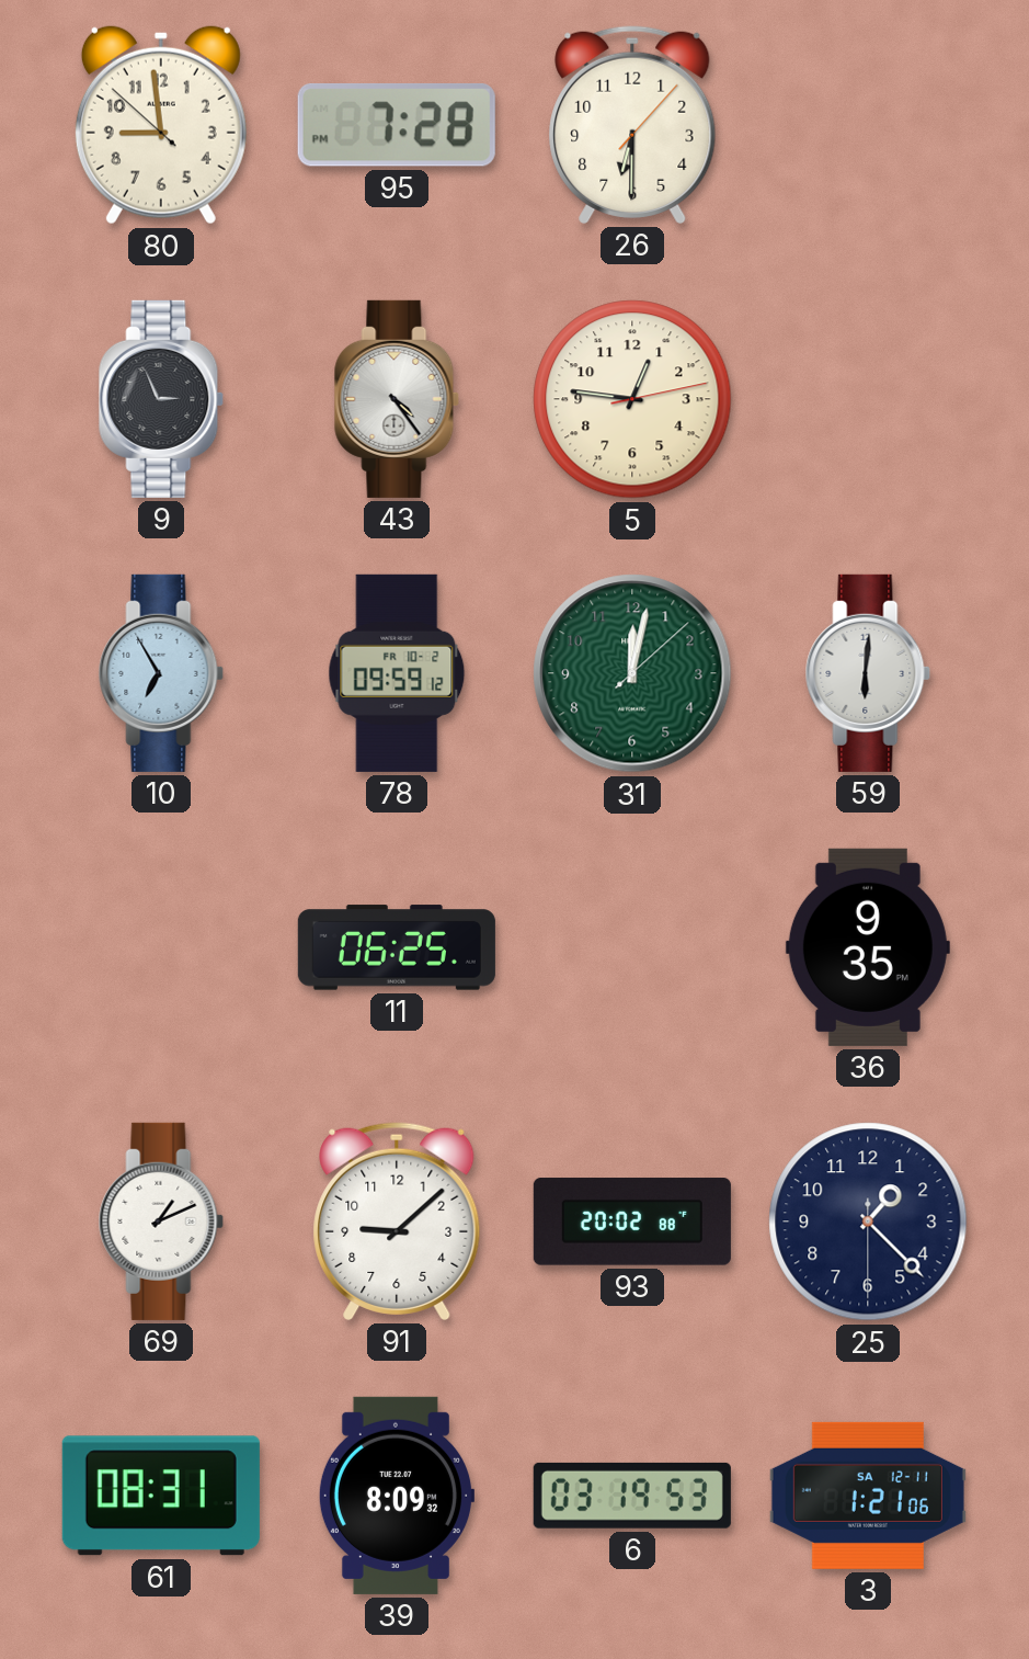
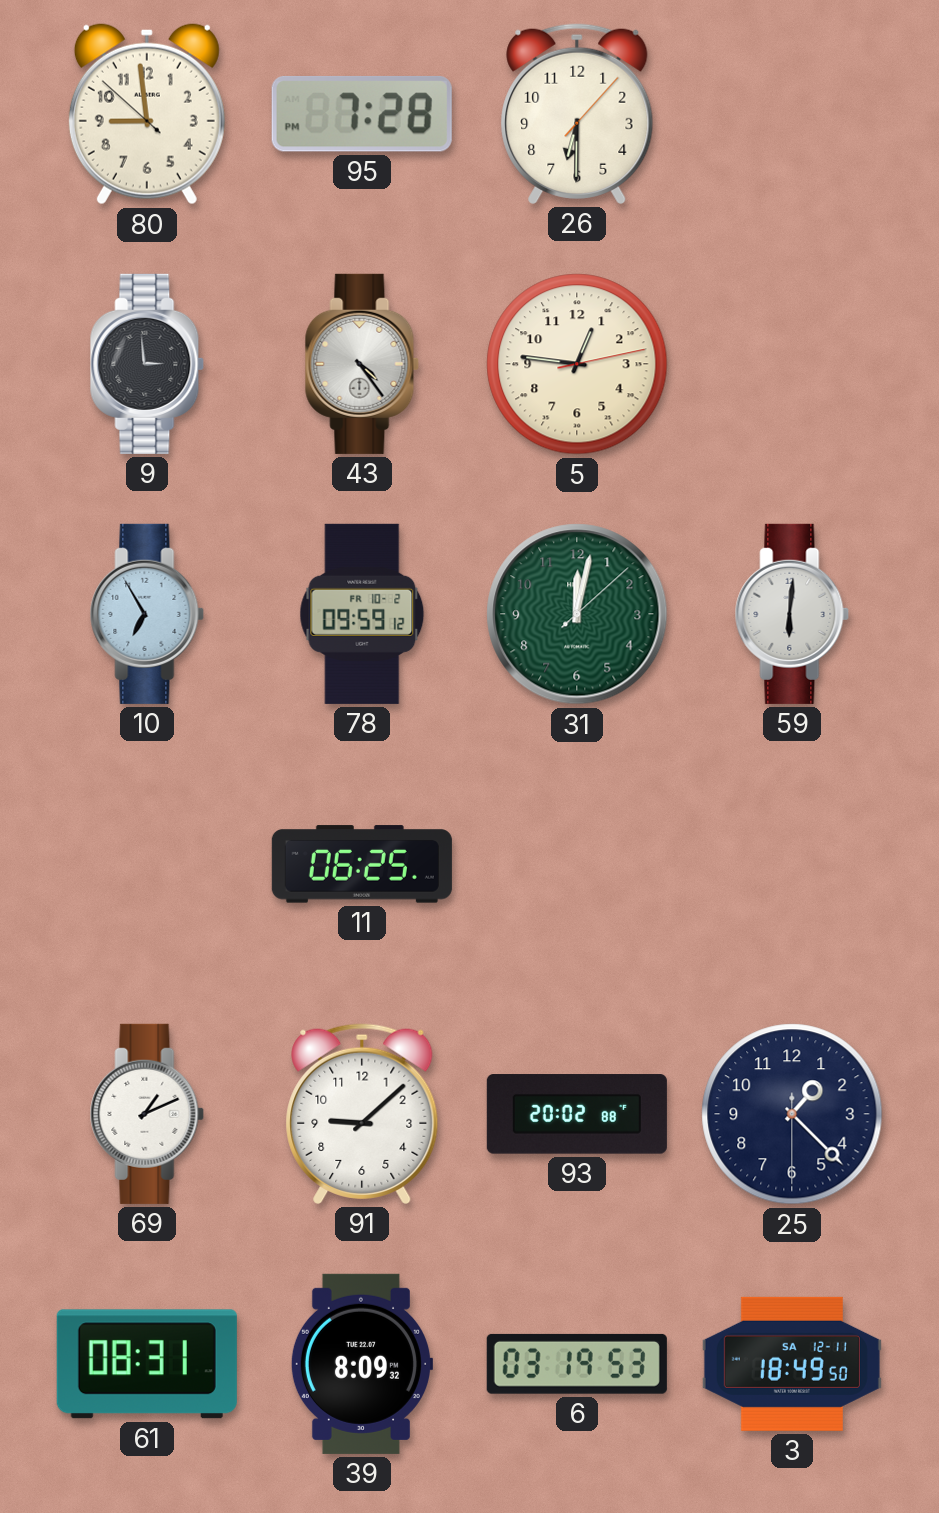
9: 2:56 -> 2:59
36: 9:35 -> none
3: 1:21 -> 18:49
